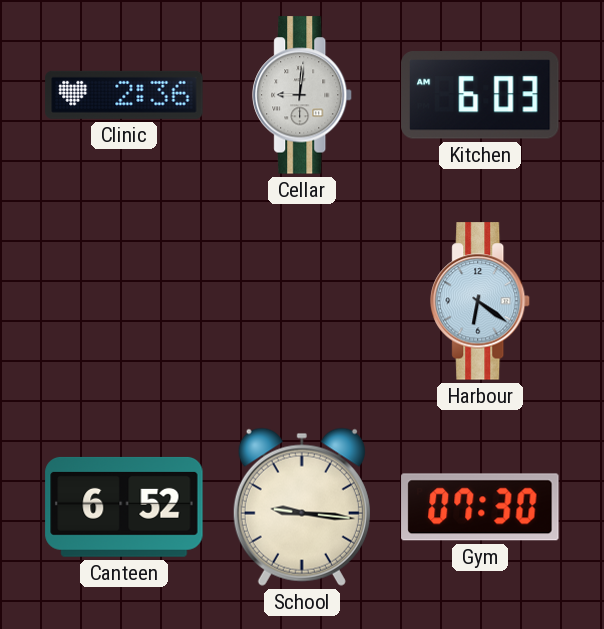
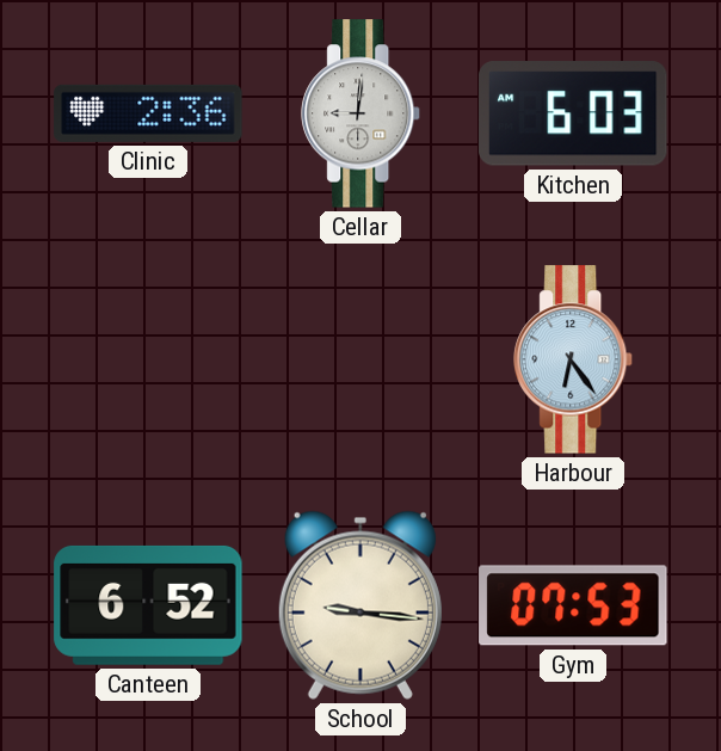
Harbour: 6:21 -> 6:24
Gym: 07:30 -> 07:53
